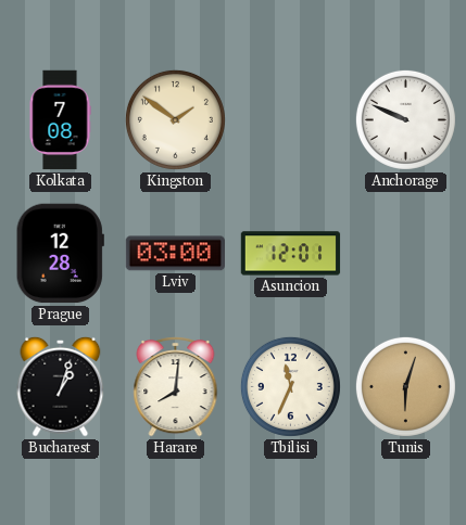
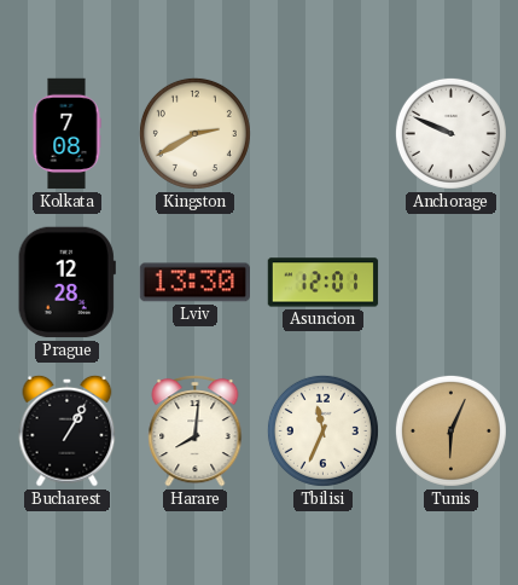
Kingston: 1:51 -> 2:40
Lviv: 03:00 -> 13:30
Bucharest: 1:03 -> 1:05
Tunis: 6:03 -> 6:04
